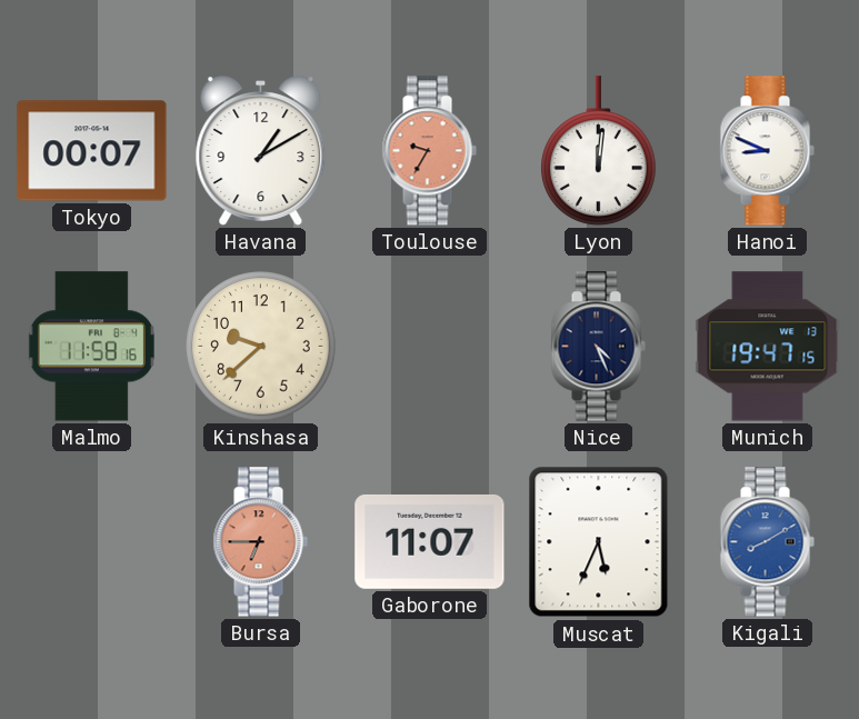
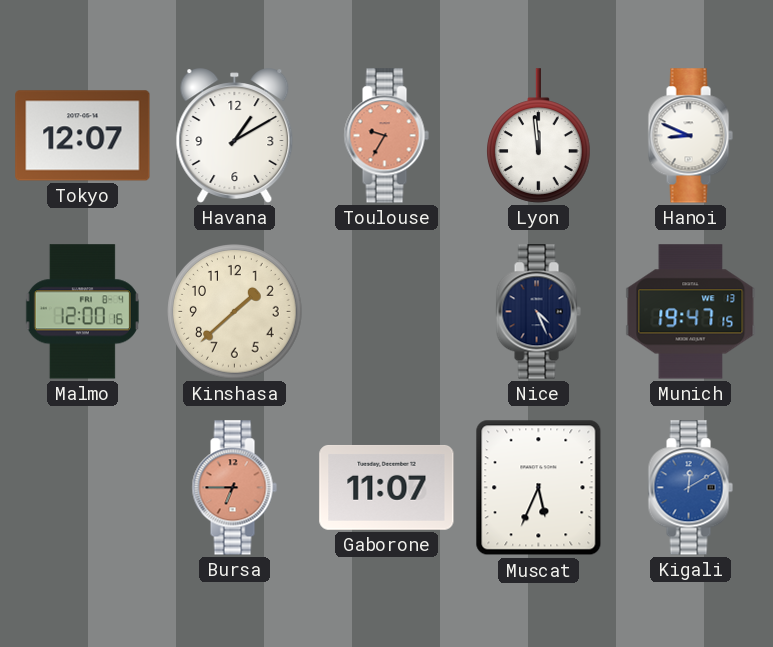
Tokyo: 00:07 -> 12:07
Lyon: 12:01 -> 11:59
Malmo: 11:58 -> 12:00
Kinshasa: 9:38 -> 1:38
Kigali: 8:10 -> 12:10
